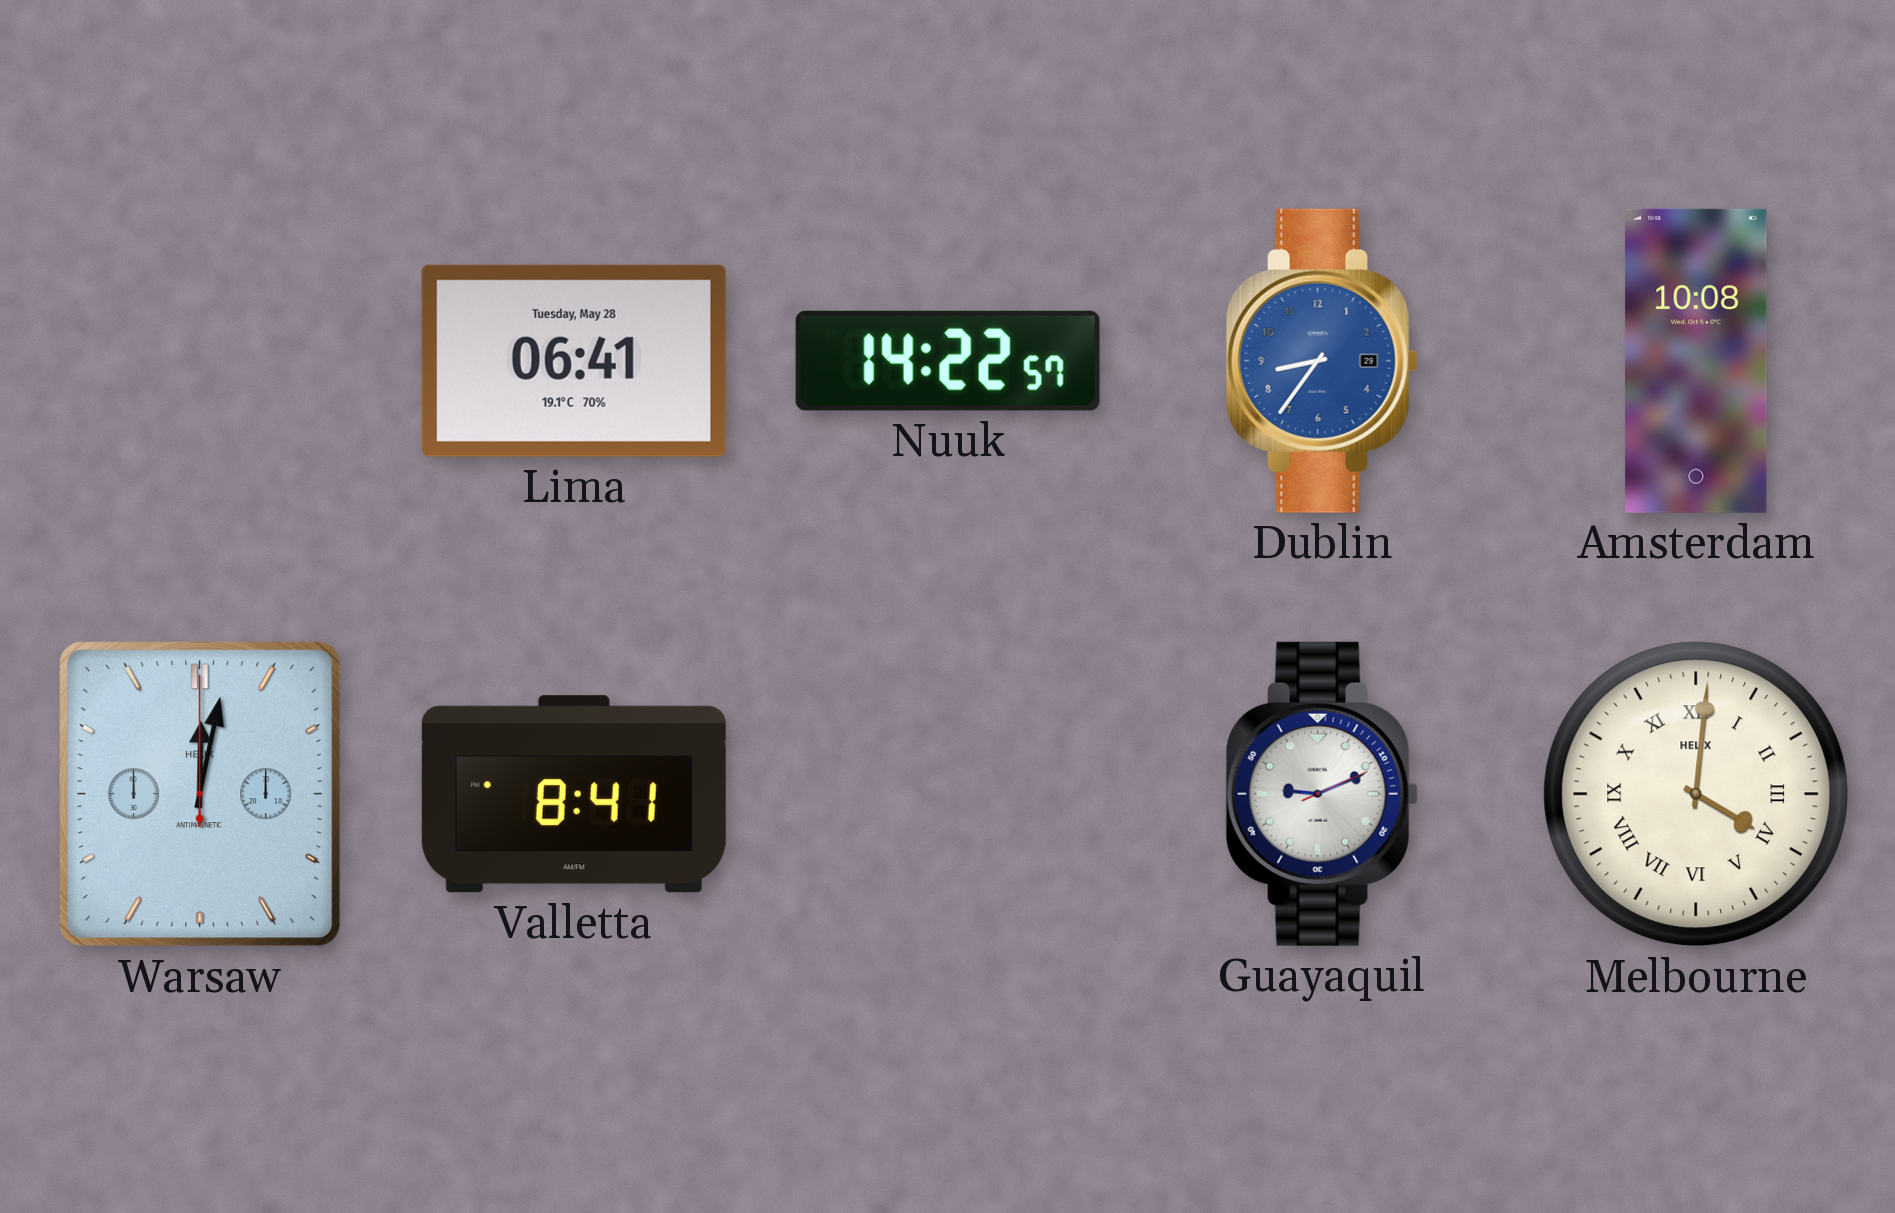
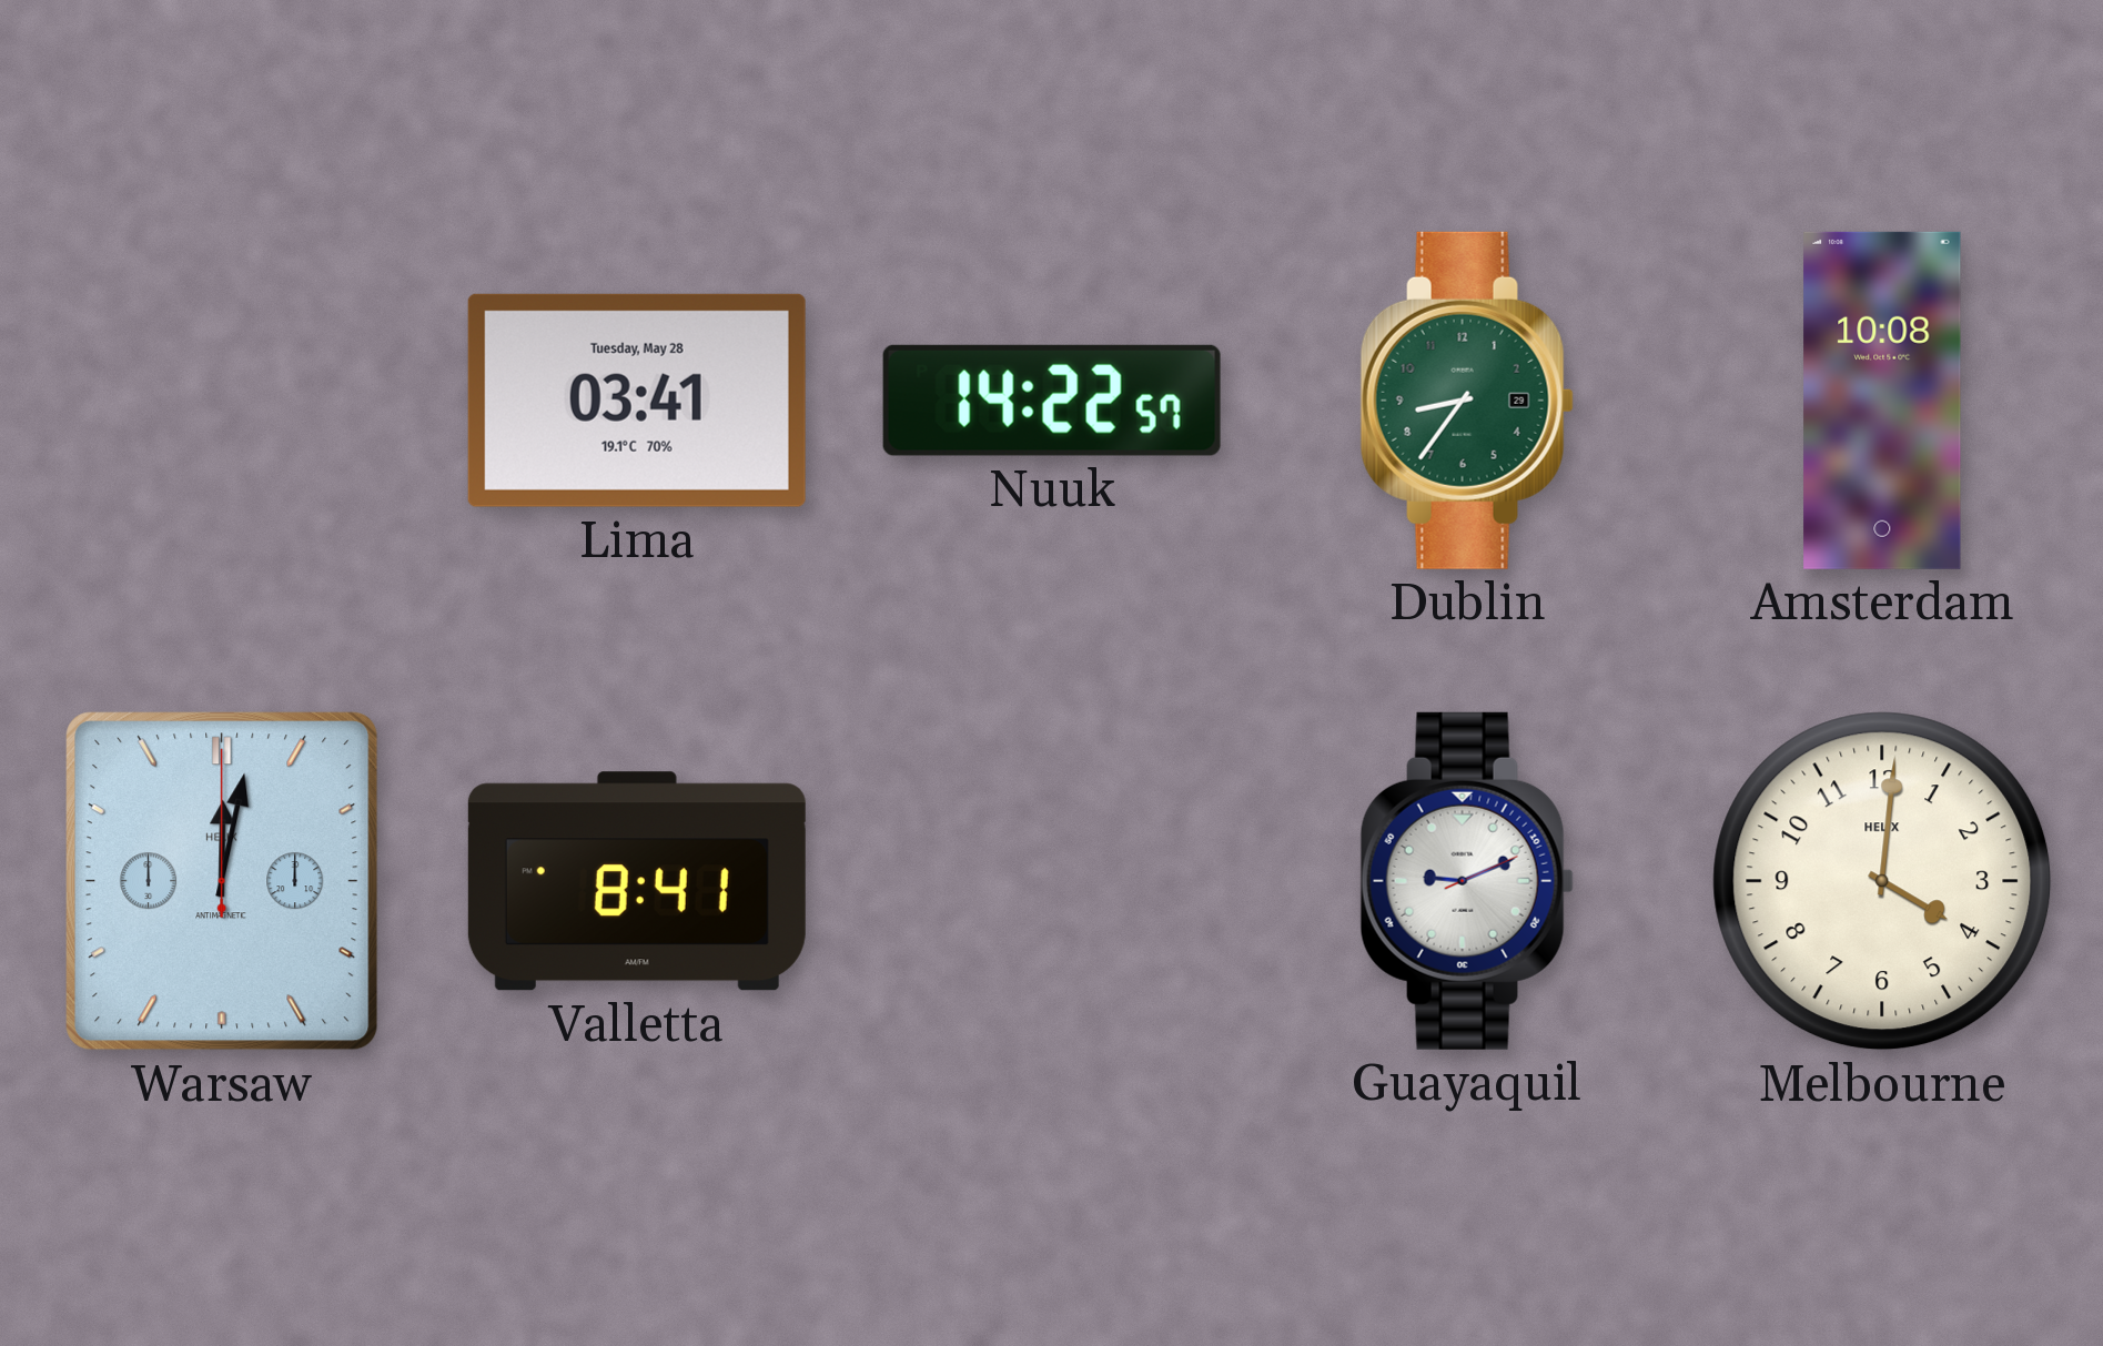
Lima: 06:41 -> 03:41
Dublin dial: blue -> green
Melbourne numerals: Roman -> Arabic
